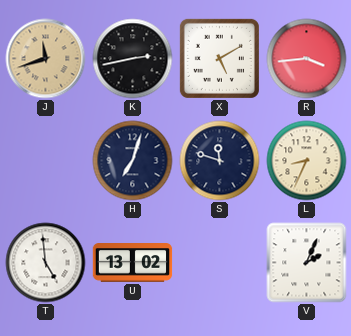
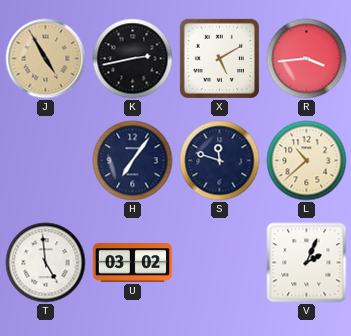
J: 11:42 -> 4:55
H: 7:03 -> 7:06
L: 8:34 -> 10:38
U: 13:02 -> 03:02
